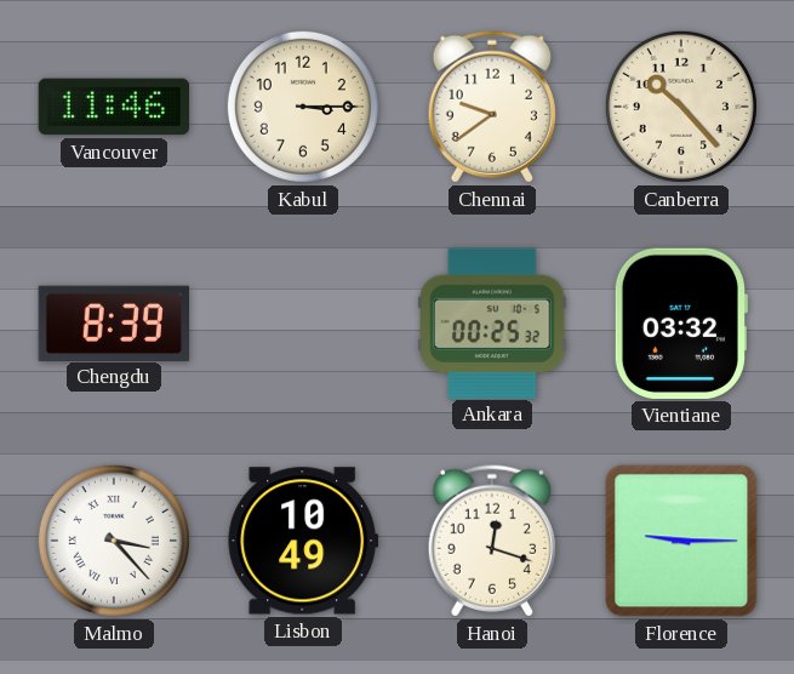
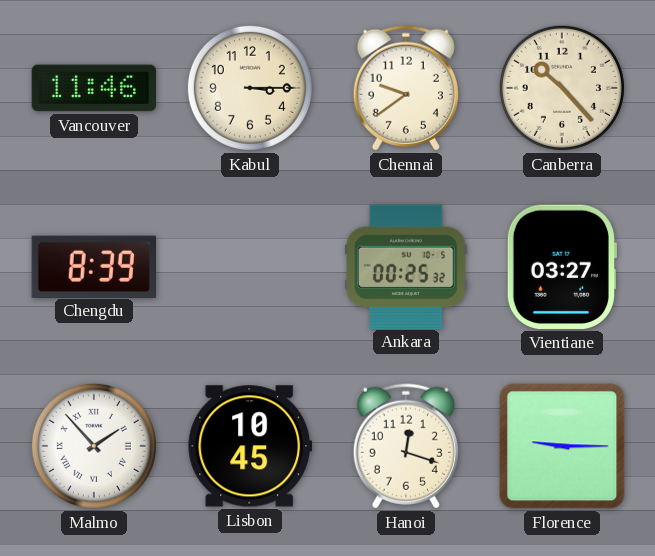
Vientiane: 03:32 -> 03:27
Malmo: 3:23 -> 1:53
Lisbon: 10:49 -> 10:45
